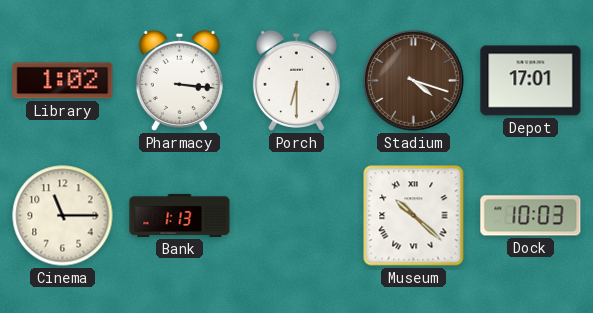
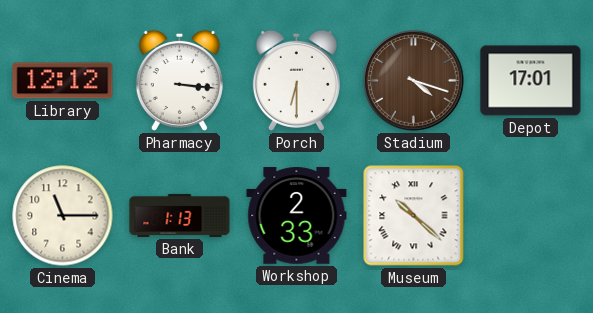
Library: 1:02 -> 12:12
Workshop: none -> 2:33
Dock: 10:03 -> none
